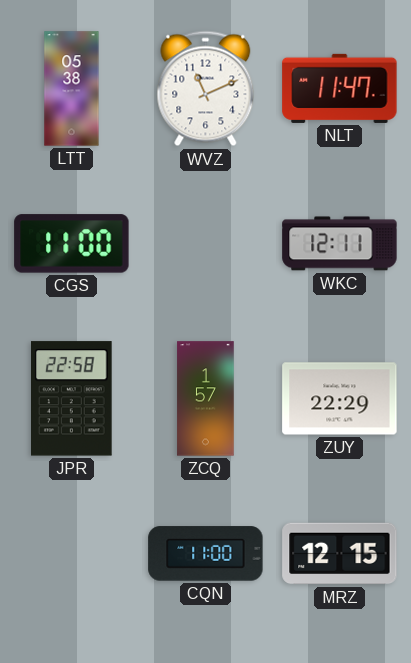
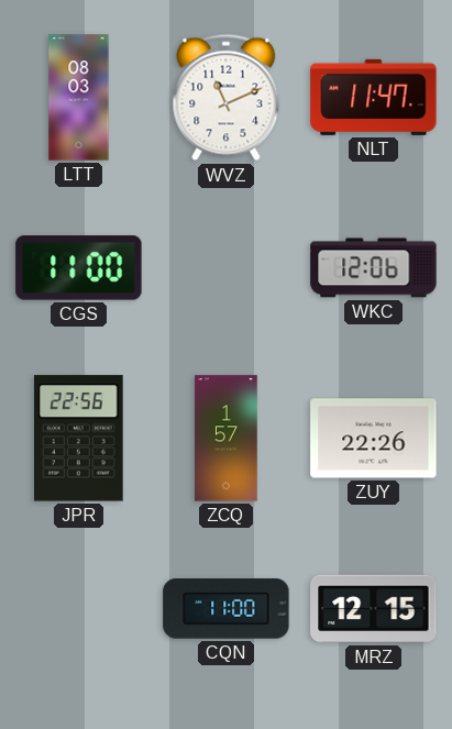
LTT: 05:38 -> 08:03
WKC: 12:11 -> 12:06
JPR: 22:58 -> 22:56
ZUY: 22:29 -> 22:26
